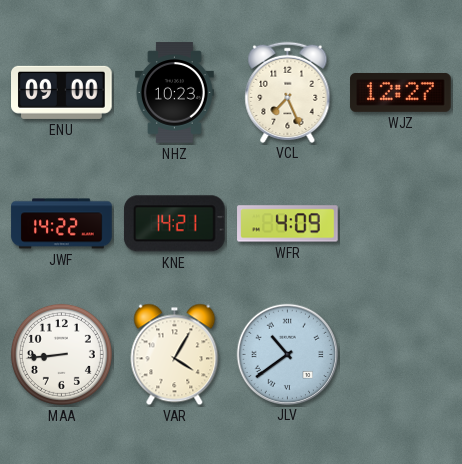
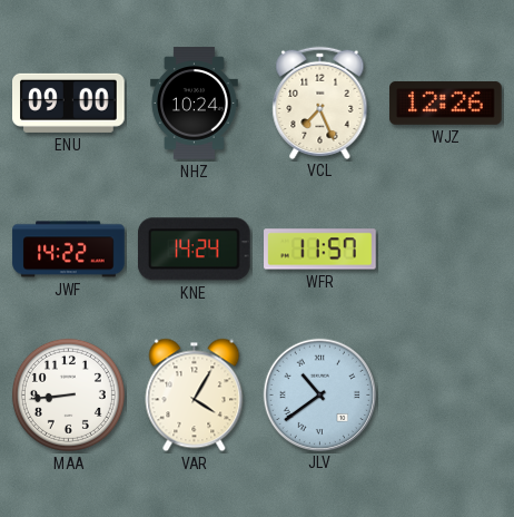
NHZ: 10:23 -> 10:24
WJZ: 12:27 -> 12:26
KNE: 14:21 -> 14:24
WFR: 4:09 -> 11:57
